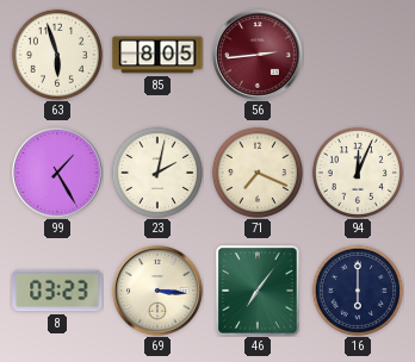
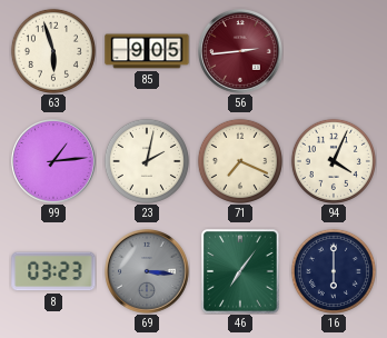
85: 8:05 -> 9:05
99: 1:25 -> 1:14
94: 12:04 -> 4:04
69 dial: cream -> grey
